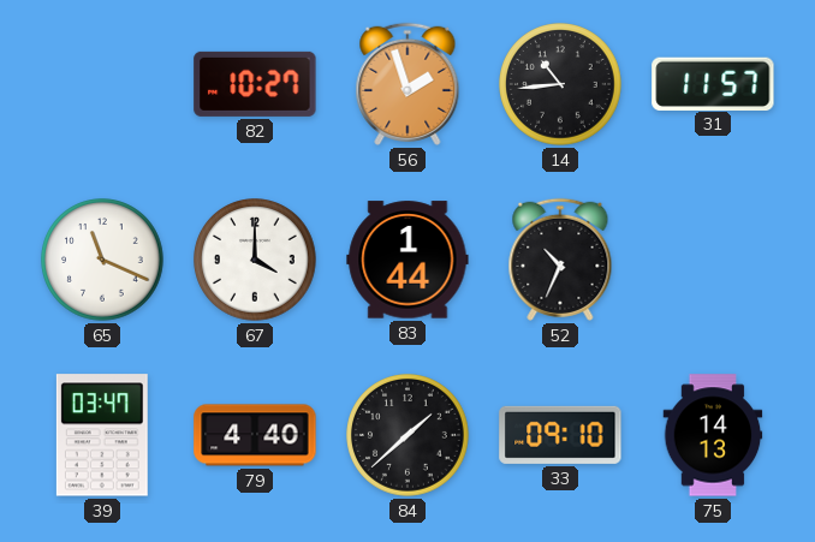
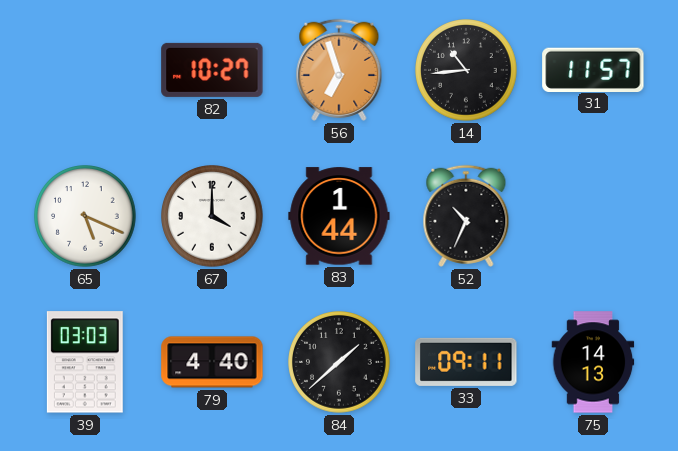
56: 1:57 -> 6:57
65: 11:19 -> 5:19
39: 03:47 -> 03:03
33: 09:10 -> 09:11
